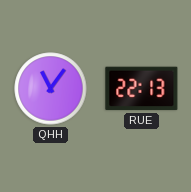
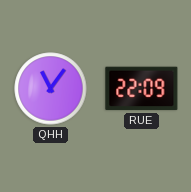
RUE: 22:13 -> 22:09
